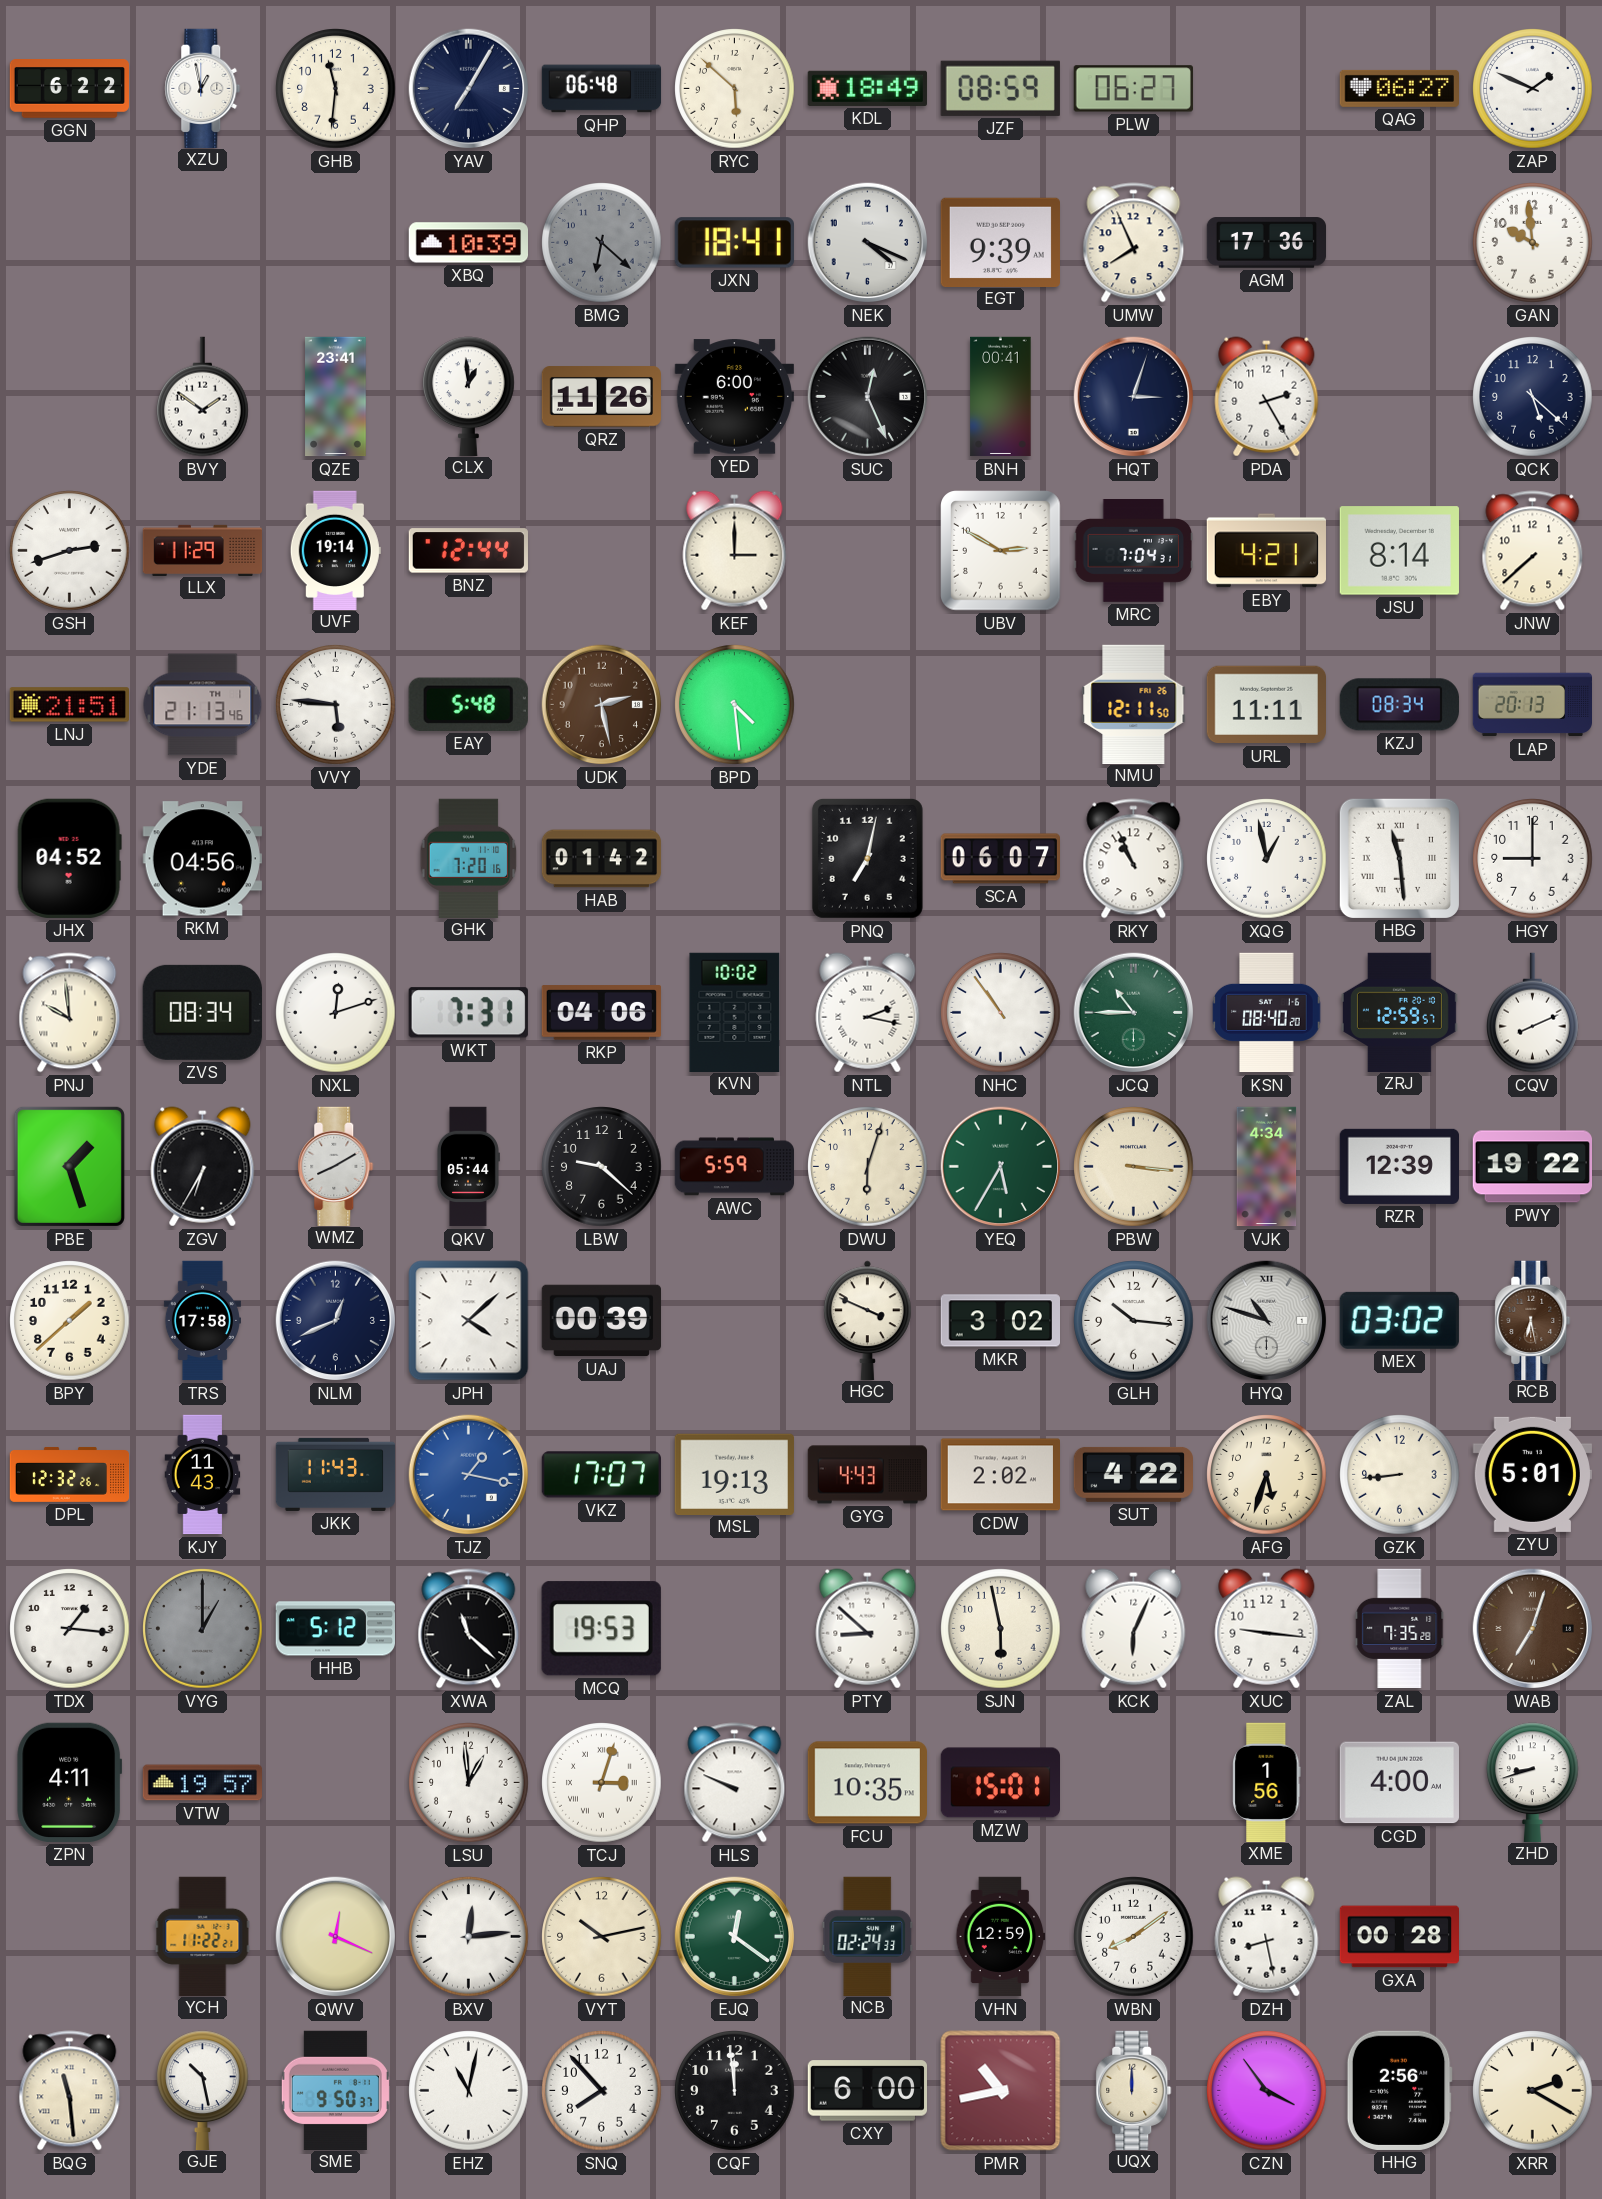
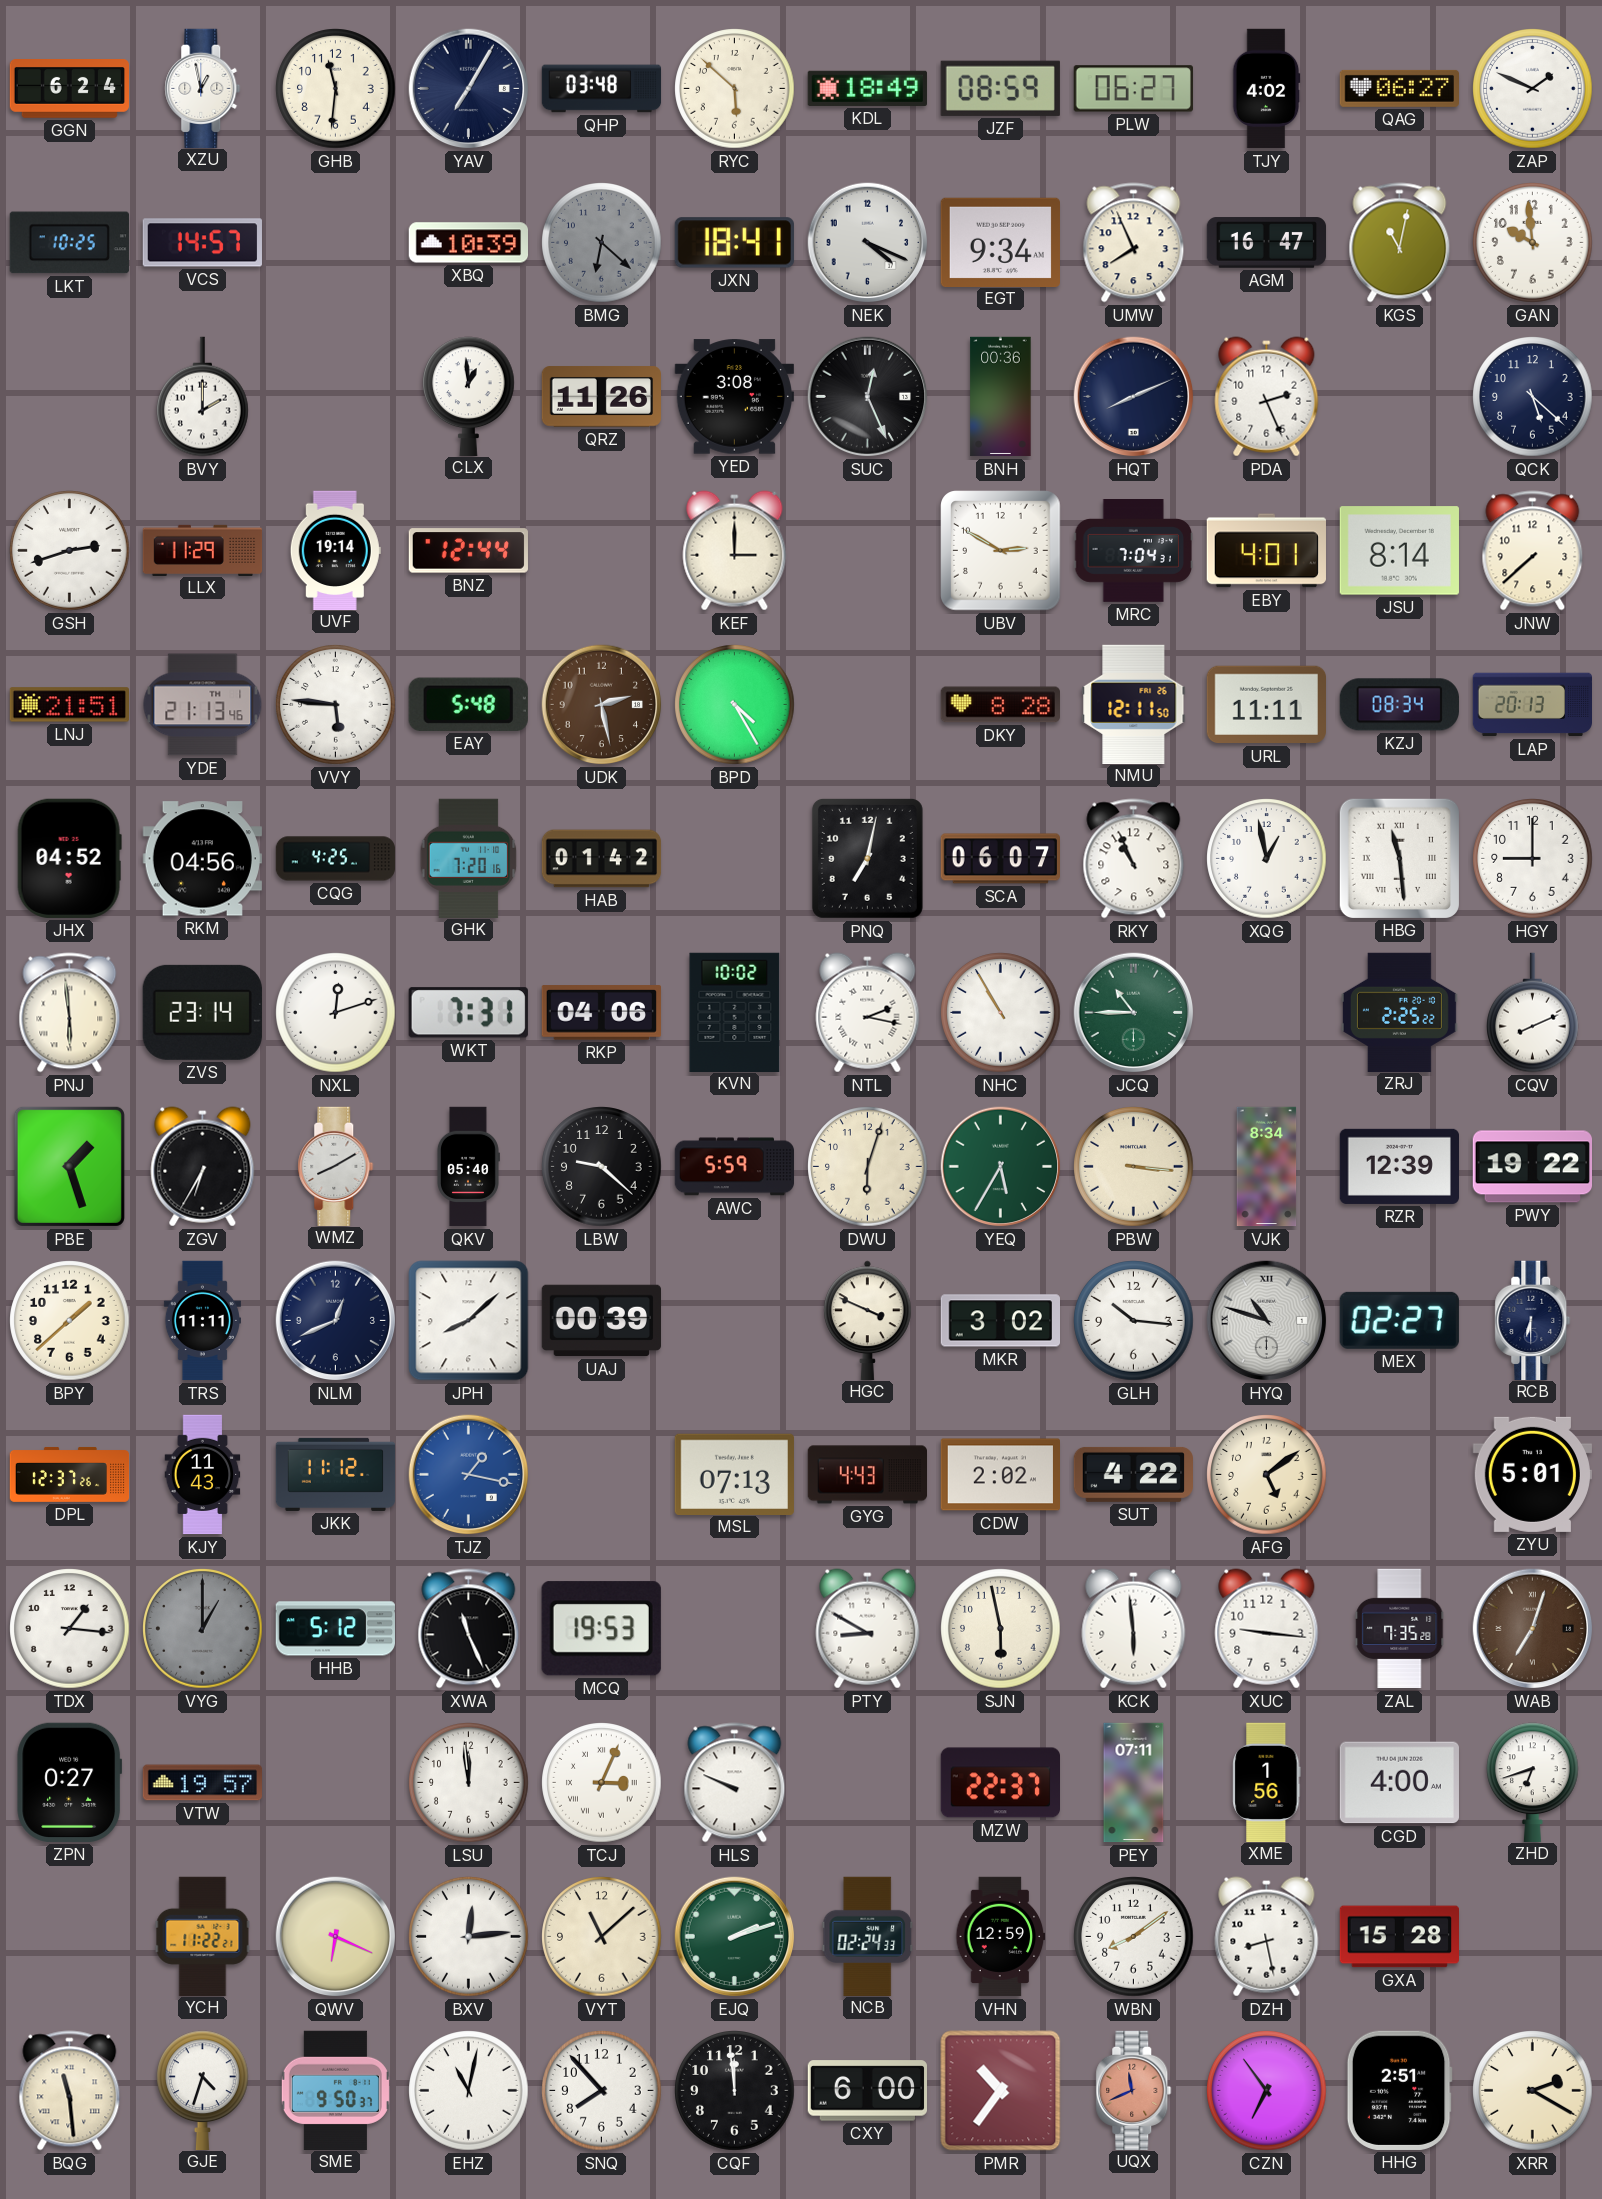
GGN: 6:22 -> 6:24
QHP: 06:48 -> 03:48
TJY: none -> 4:02
LKT: none -> 10:25
VCS: none -> 14:57
EGT: 9:39 -> 9:34
AGM: 17:36 -> 16:47
KGS: none -> 11:02
BVY: 1:51 -> 2:00
QZE: 23:41 -> none
YED: 6:00 -> 3:08
BNH: 00:41 -> 00:36
HQT: 3:03 -> 8:11
PDA: 2:25 -> 2:26
EBY: 4:21 -> 4:01
BPD: 4:29 -> 4:25
DKY: none -> 8:28
CQG: none -> 4:25
PNJ: 9:59 -> 5:59
ZVS: 08:34 -> 23:14
NHC: 10:54 -> 10:55
KSN: 08:40 -> none
ZRJ: 12:59 -> 2:25
QKV: 05:44 -> 05:40
VJK: 4:34 -> 8:34
TRS: 17:58 -> 11:11
JPH: 4:08 -> 8:08
MEX: 03:02 -> 02:27
RCB: 6:28 -> 6:30
RCB dial: brown -> navy
DPL: 12:32 -> 12:37
JKK: 11:43 -> 11:12
VKZ: 17:07 -> none
MSL: 19:13 -> 07:13
AFG: 5:33 -> 5:09
GZK: 8:44 -> none
XWA: 11:22 -> 11:26
PTY: 8:52 -> 8:50
KCK: 6:04 -> 5:59
ZPN: 4:11 -> 0:27
LSU: 12:59 -> 11:59
TCJ: 3:03 -> 3:04
FCU: 10:35 -> none
MZW: 15:01 -> 22:37
PEY: none -> 07:11
ZHD: 8:42 -> 6:42
QWV: 12:19 -> 6:19
VYT: 10:13 -> 11:08
EJQ: 12:21 -> 2:12
GXA: 00:28 -> 15:28
GJE: 10:28 -> 4:33
PMR: 10:43 -> 10:36
UQX: 12:00 -> 11:41
UQX dial: cream -> salmon
CZN: 3:54 -> 6:54
HHG: 2:56 -> 2:51
